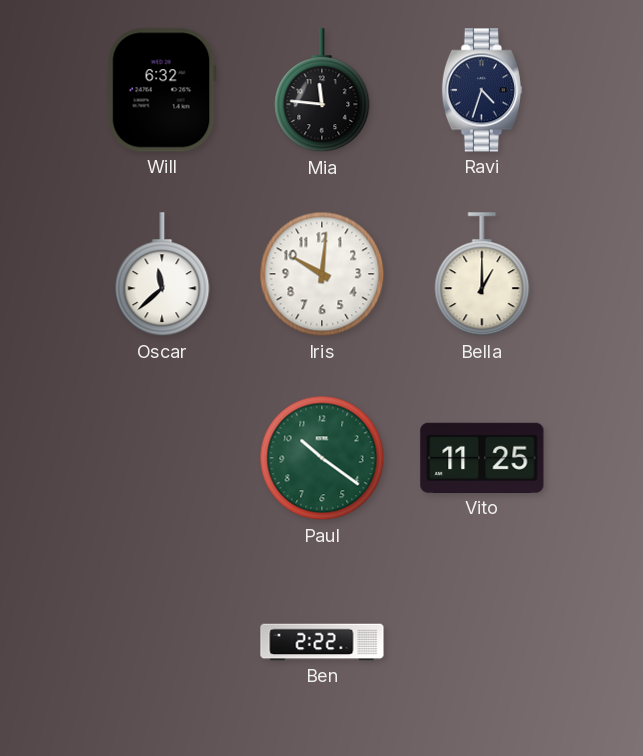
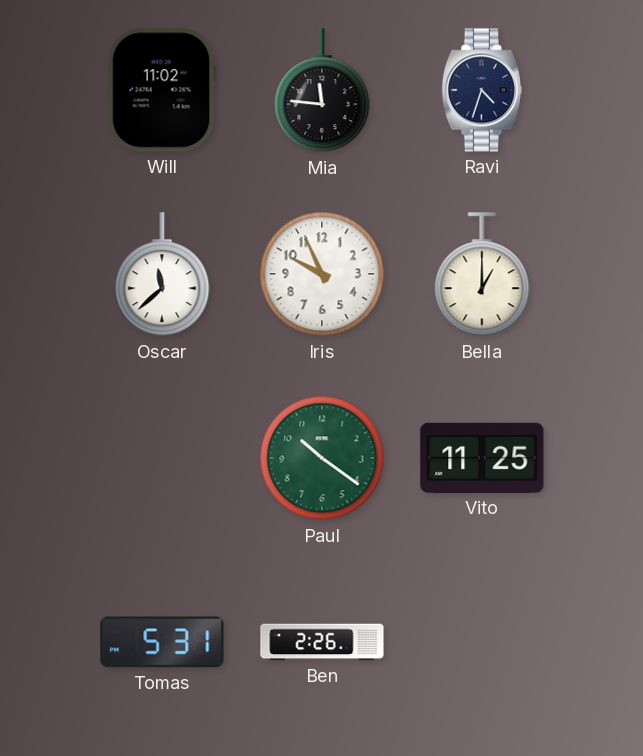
Will: 6:32 -> 11:02
Iris: 10:01 -> 9:56
Tomas: none -> 5:31
Ben: 2:22 -> 2:26
